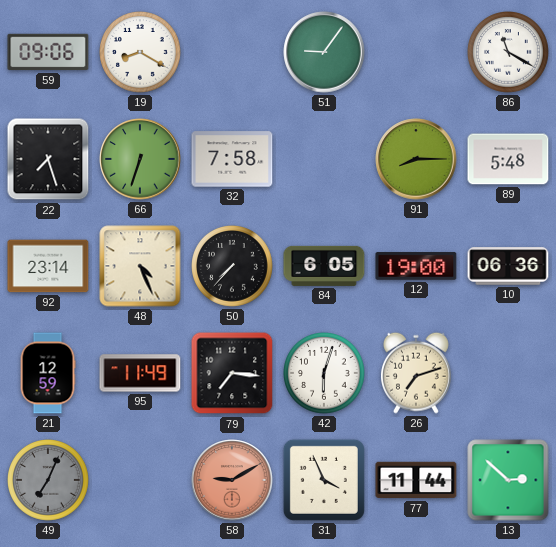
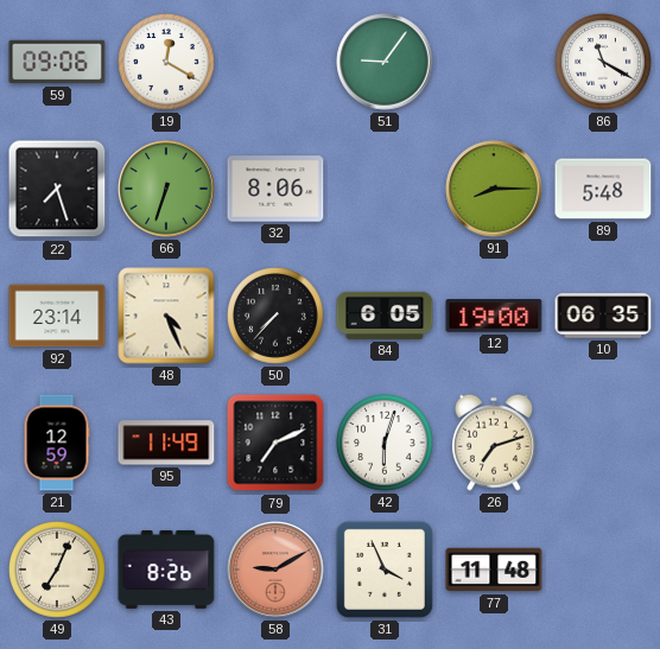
19: 8:20 -> 12:20
32: 7:58 -> 8:06
10: 06:36 -> 06:35
79: 7:16 -> 7:11
49 dial: grey -> cream
43: none -> 8:26
77: 11:44 -> 11:48
13: 2:52 -> none
